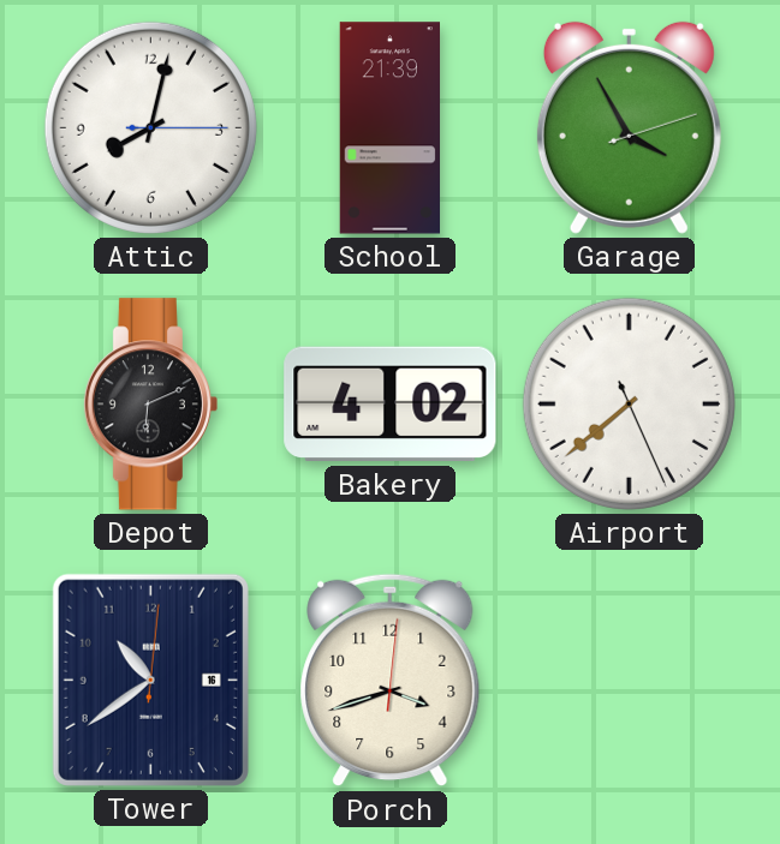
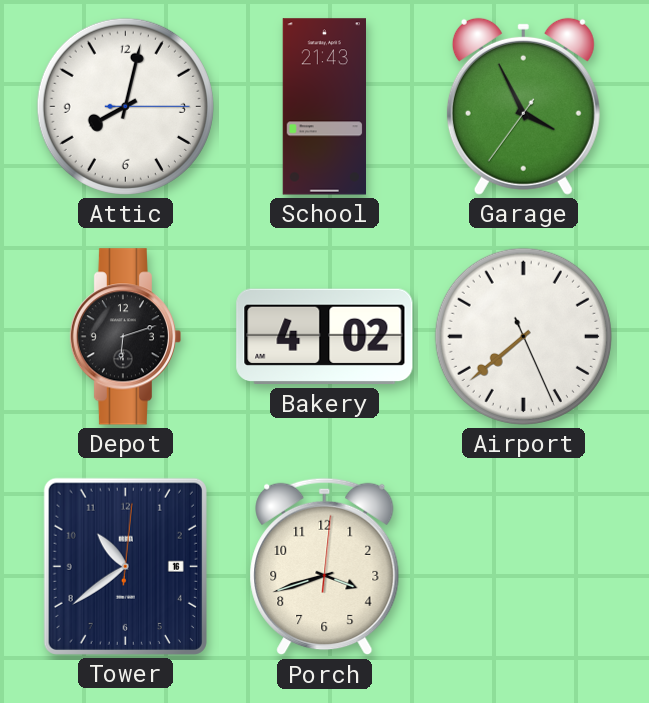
School: 21:39 -> 21:43
Garage: 3:55:12 -> 3:55:36
Depot: 6:11 -> 6:12
